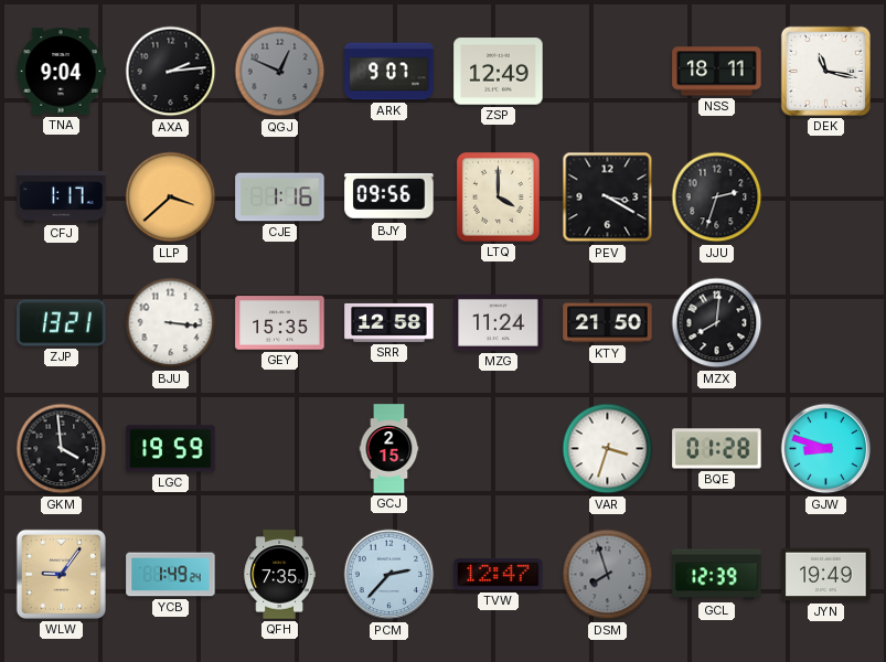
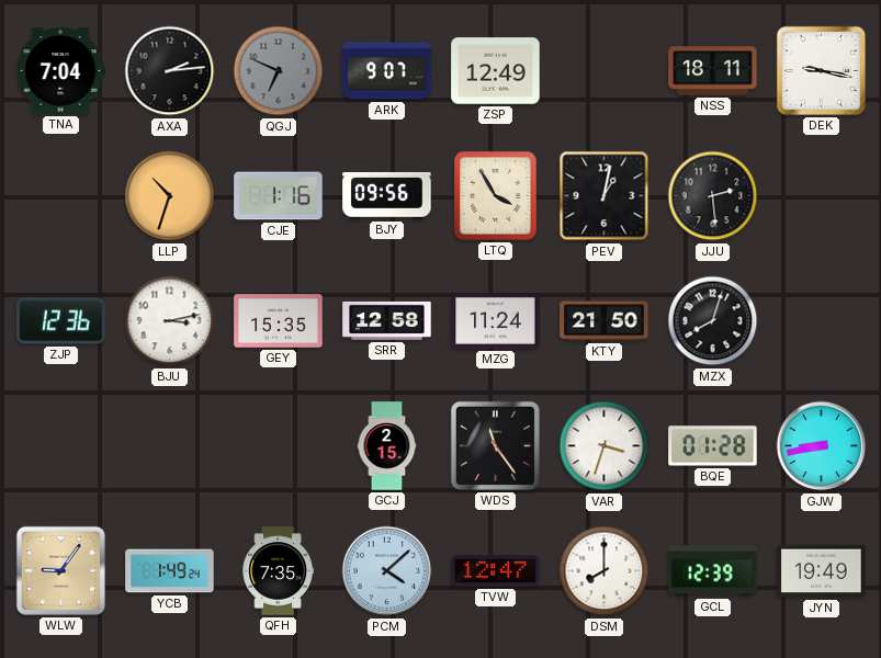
TNA: 9:04 -> 7:04
QGJ: 12:49 -> 6:49
DEK: 11:17 -> 9:17
CFJ: 1:17 -> none
LLP: 3:38 -> 10:33
LTQ: 4:00 -> 3:55
PEV: 3:20 -> 1:02
JJU: 2:33 -> 2:29
ZJP: 13:21 -> 12:36
BJU: 3:16 -> 3:13
MZX: 8:01 -> 8:03
GKM: 3:59 -> none
LGC: 19:59 -> none
WDS: none -> 11:24
GJW: 8:48 -> 8:43
PCM: 2:37 -> 4:08
DSM: 7:57 -> 8:00
DSM dial: grey -> white
